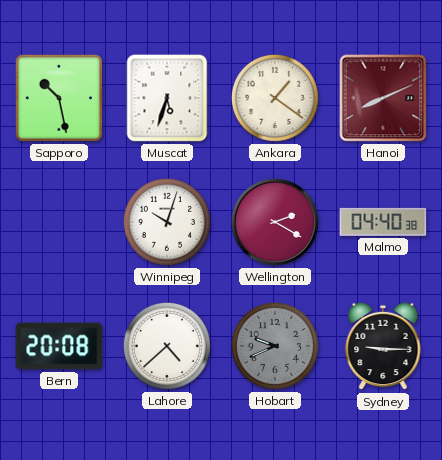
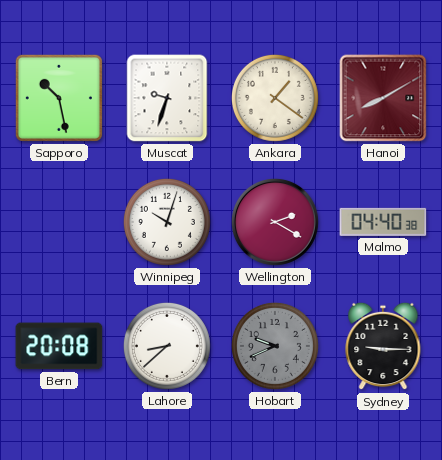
Muscat: 5:33 -> 9:33
Hanoi: 8:11 -> 8:10
Lahore: 4:38 -> 8:38
